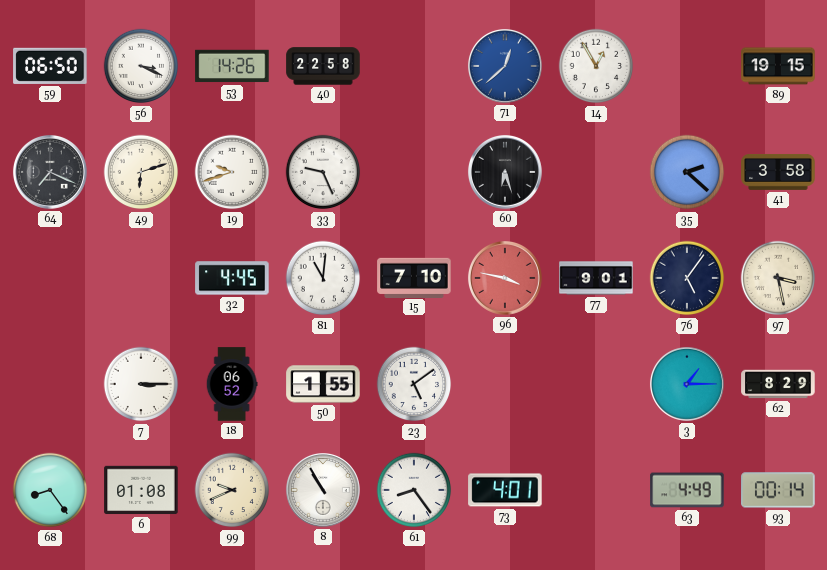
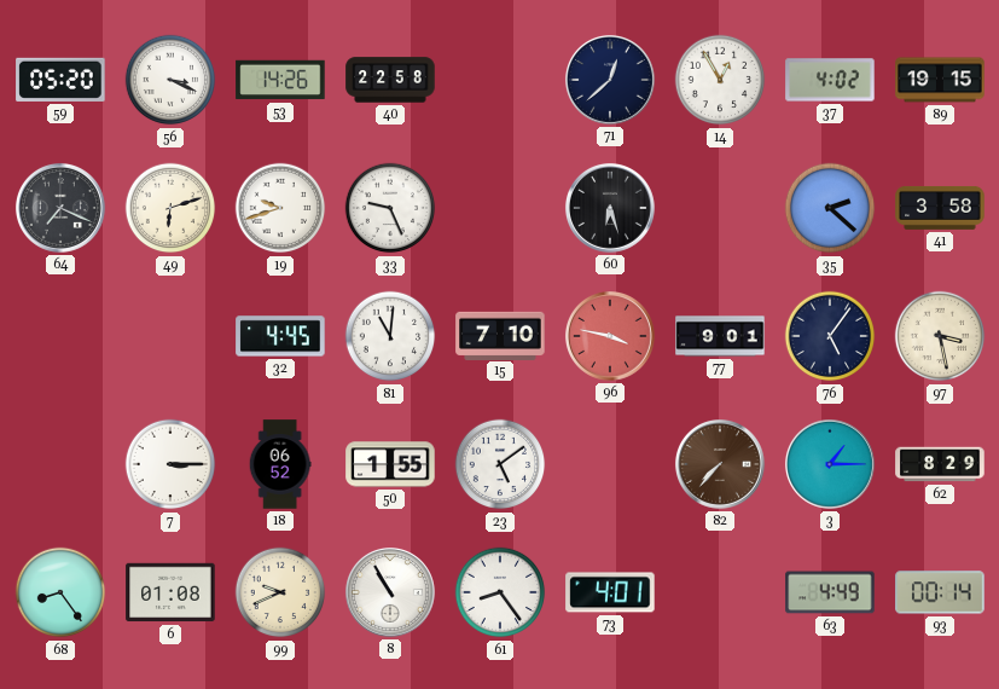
59: 06:50 -> 05:20
71 dial: blue -> navy
37: none -> 4:02
82: none -> 7:37
